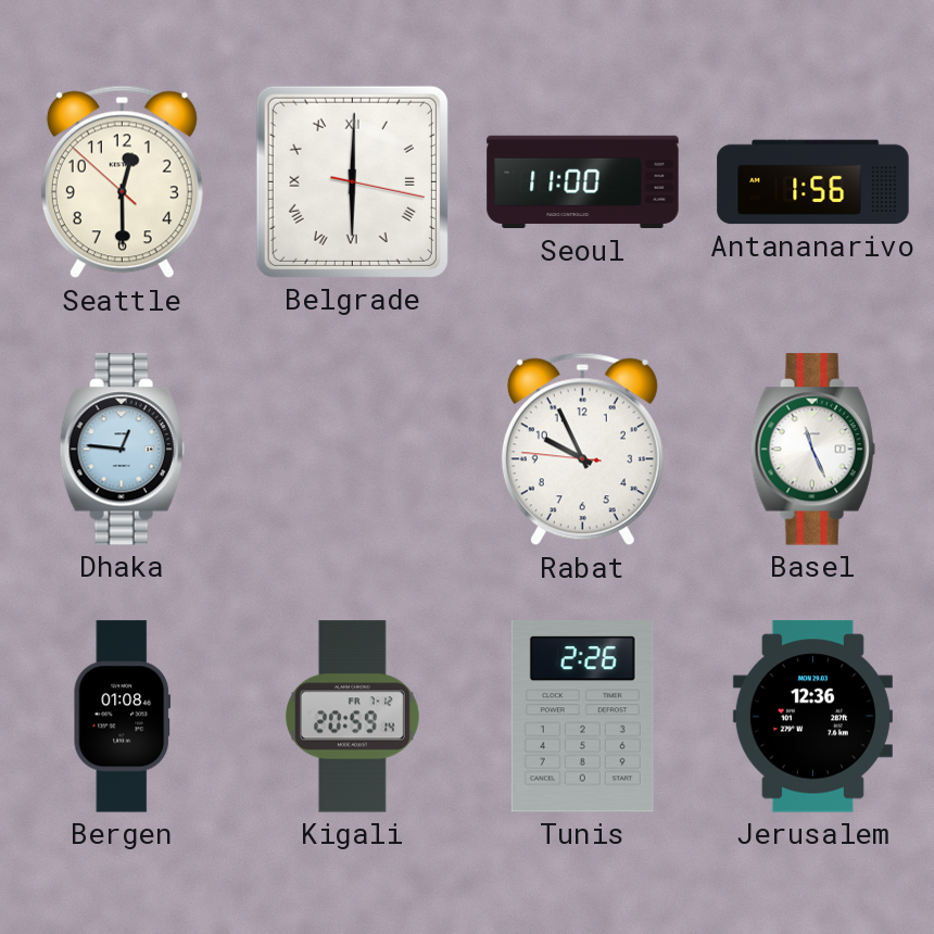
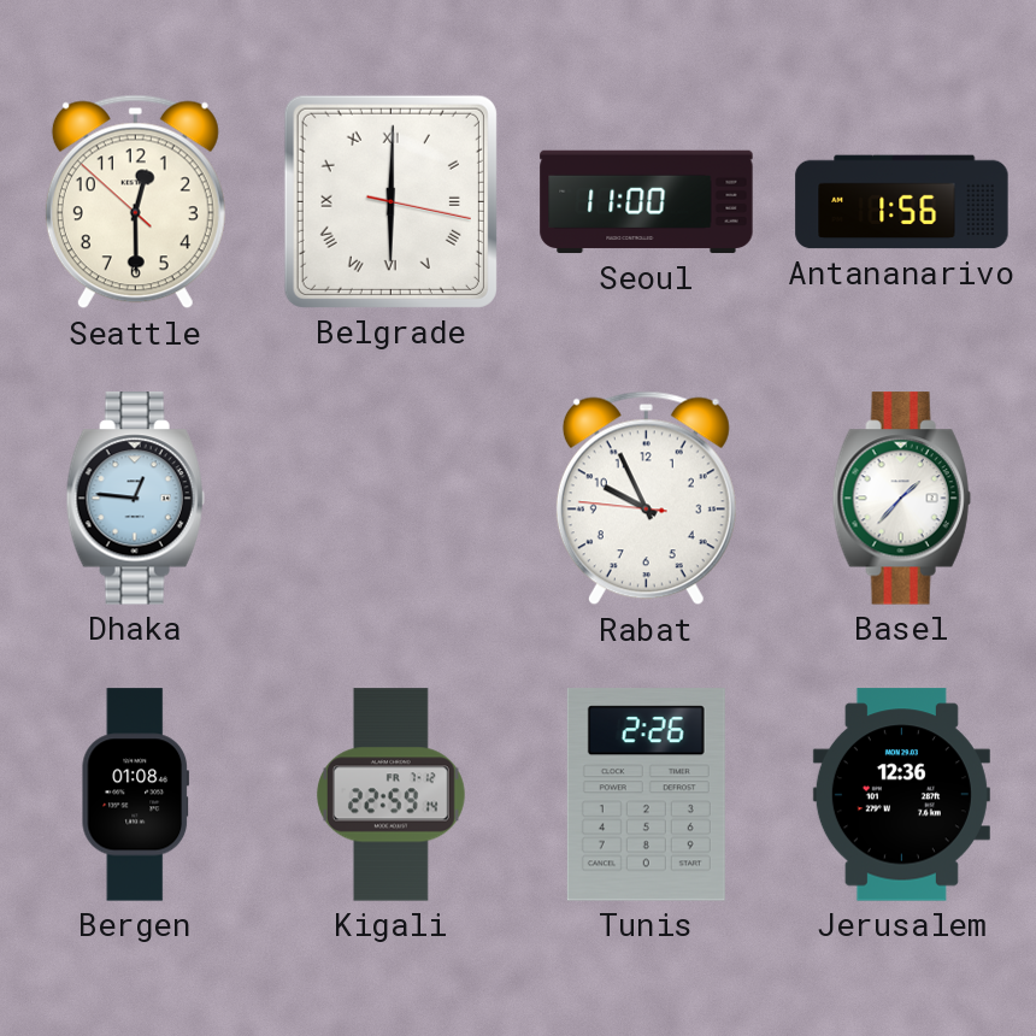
Basel: 11:26 -> 1:37
Kigali: 20:59 -> 22:59
